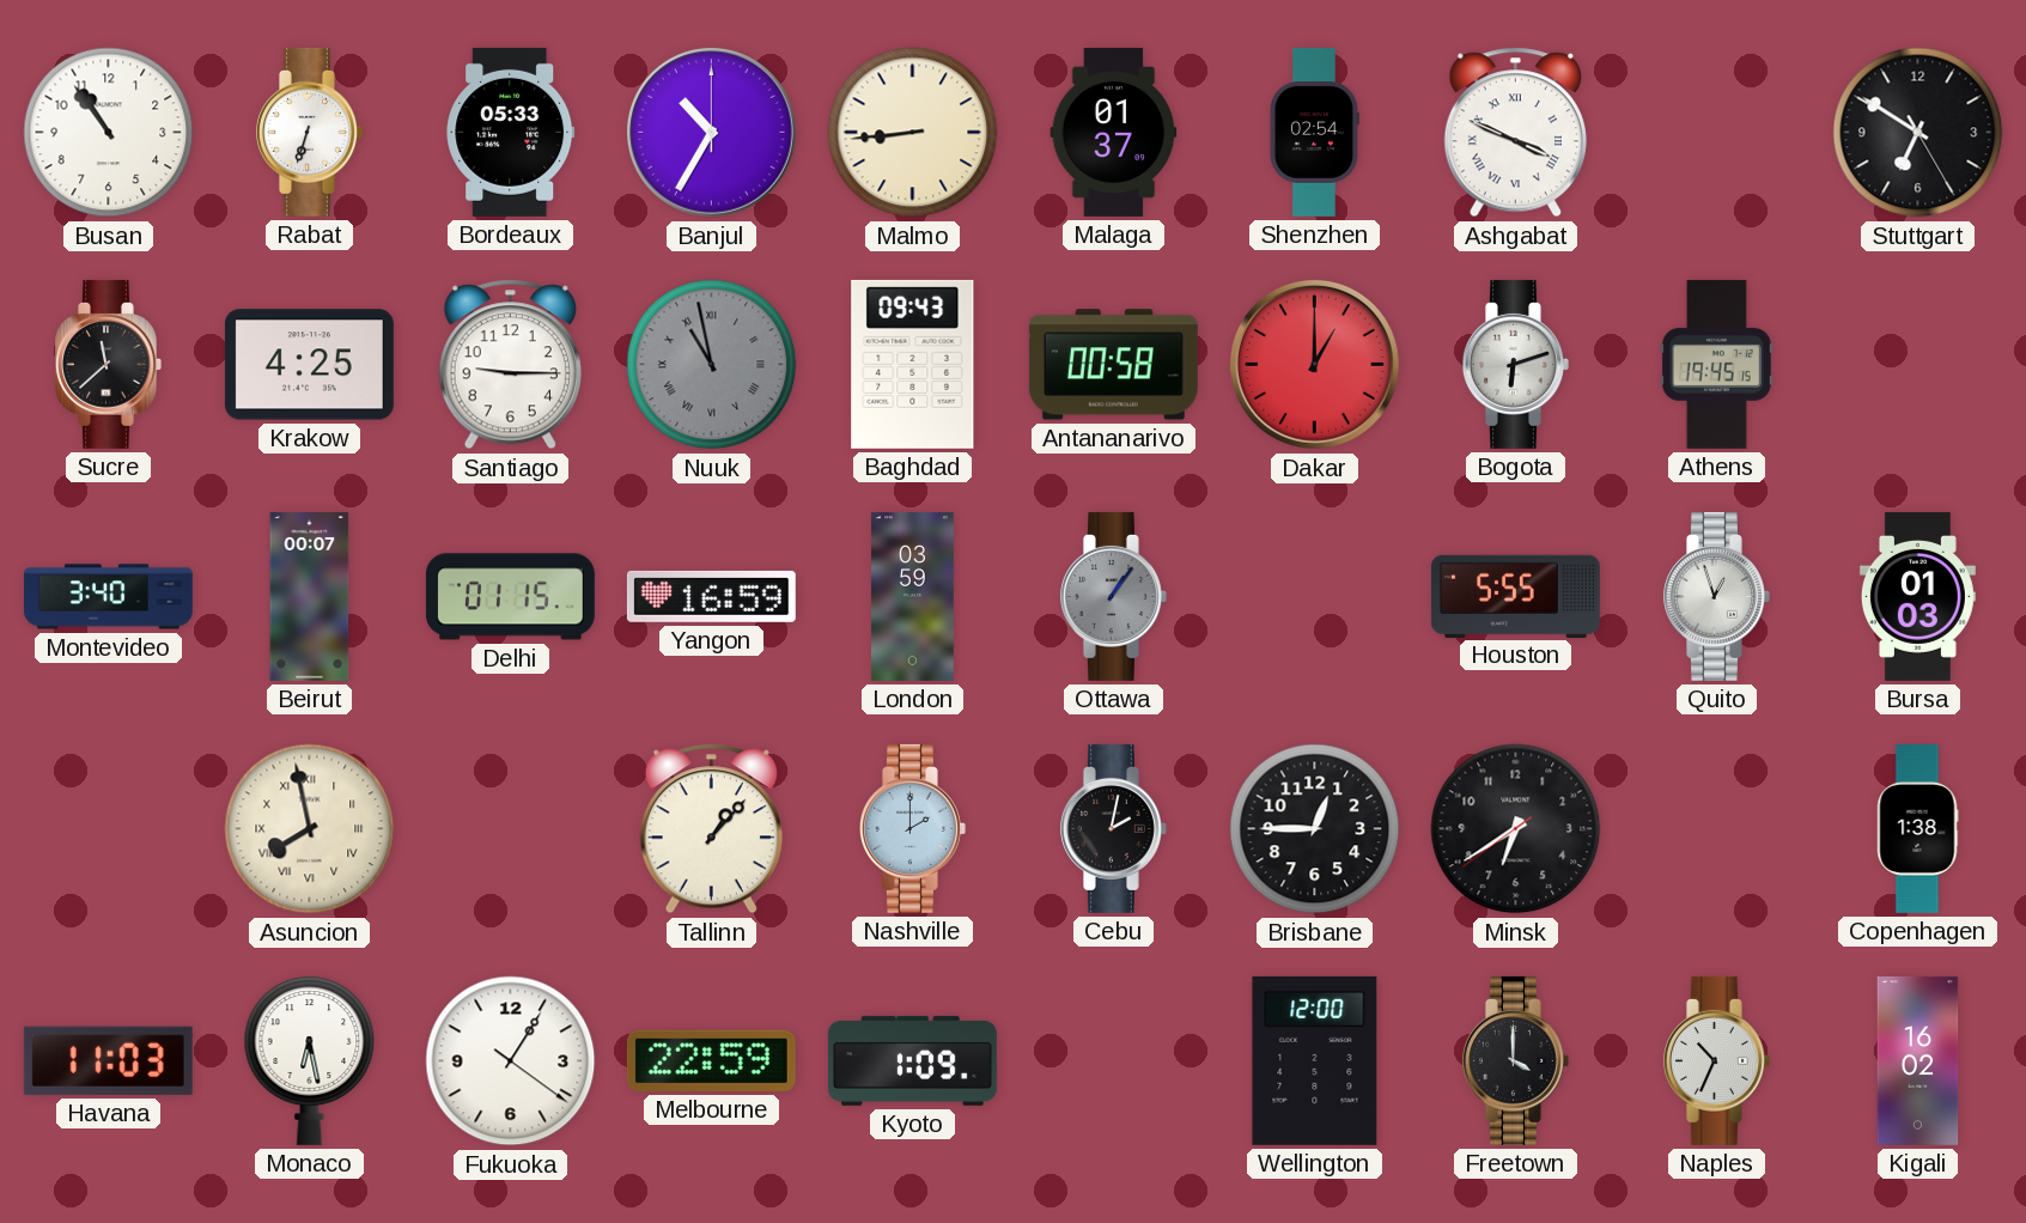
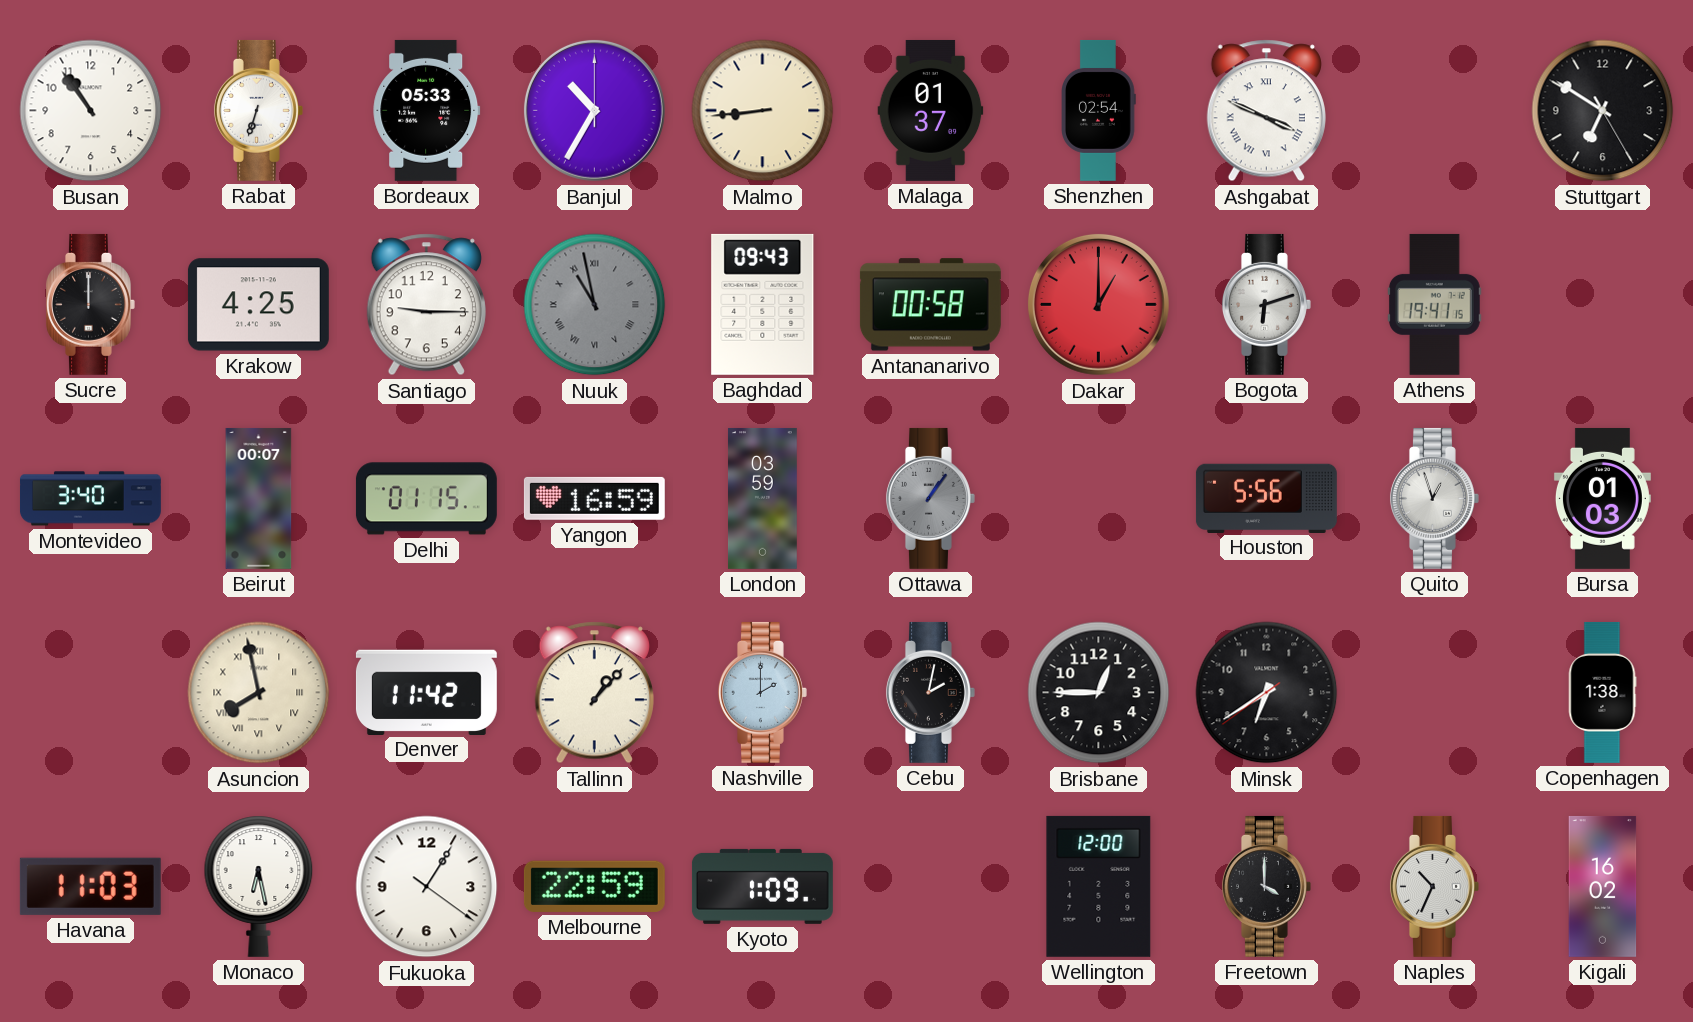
Sucre: 11:38 -> 12:00
Athens: 19:45 -> 19:41
Houston: 5:55 -> 5:56
Denver: none -> 11:42
